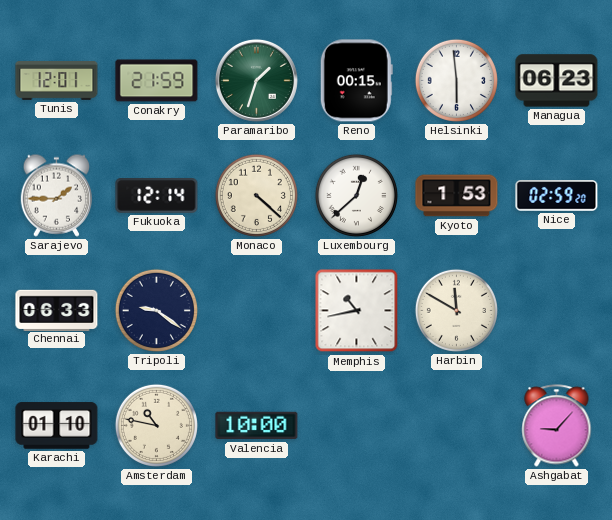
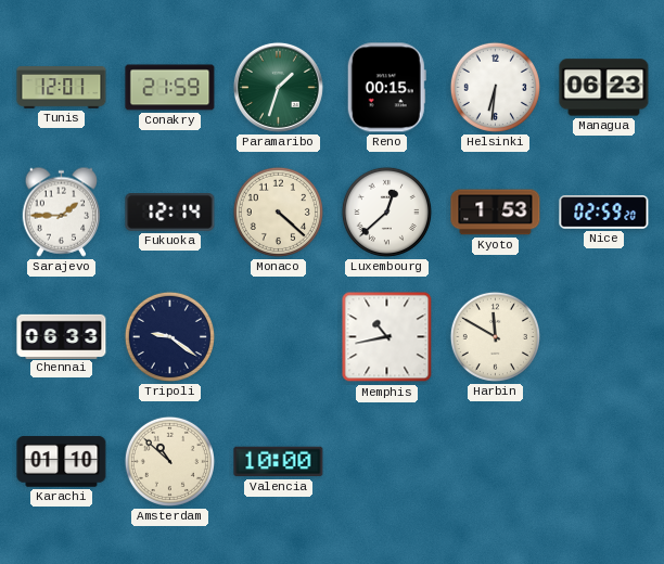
Helsinki: 5:59 -> 6:31
Amsterdam: 10:47 -> 10:52
Ashgabat: 9:07 -> none
